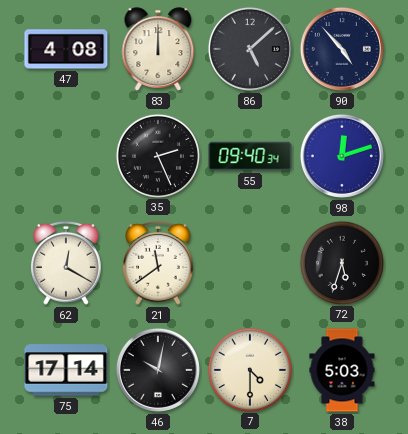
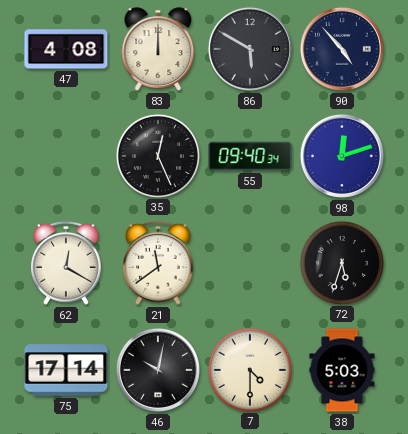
86: 5:08 -> 5:50
35: 2:26 -> 12:26
